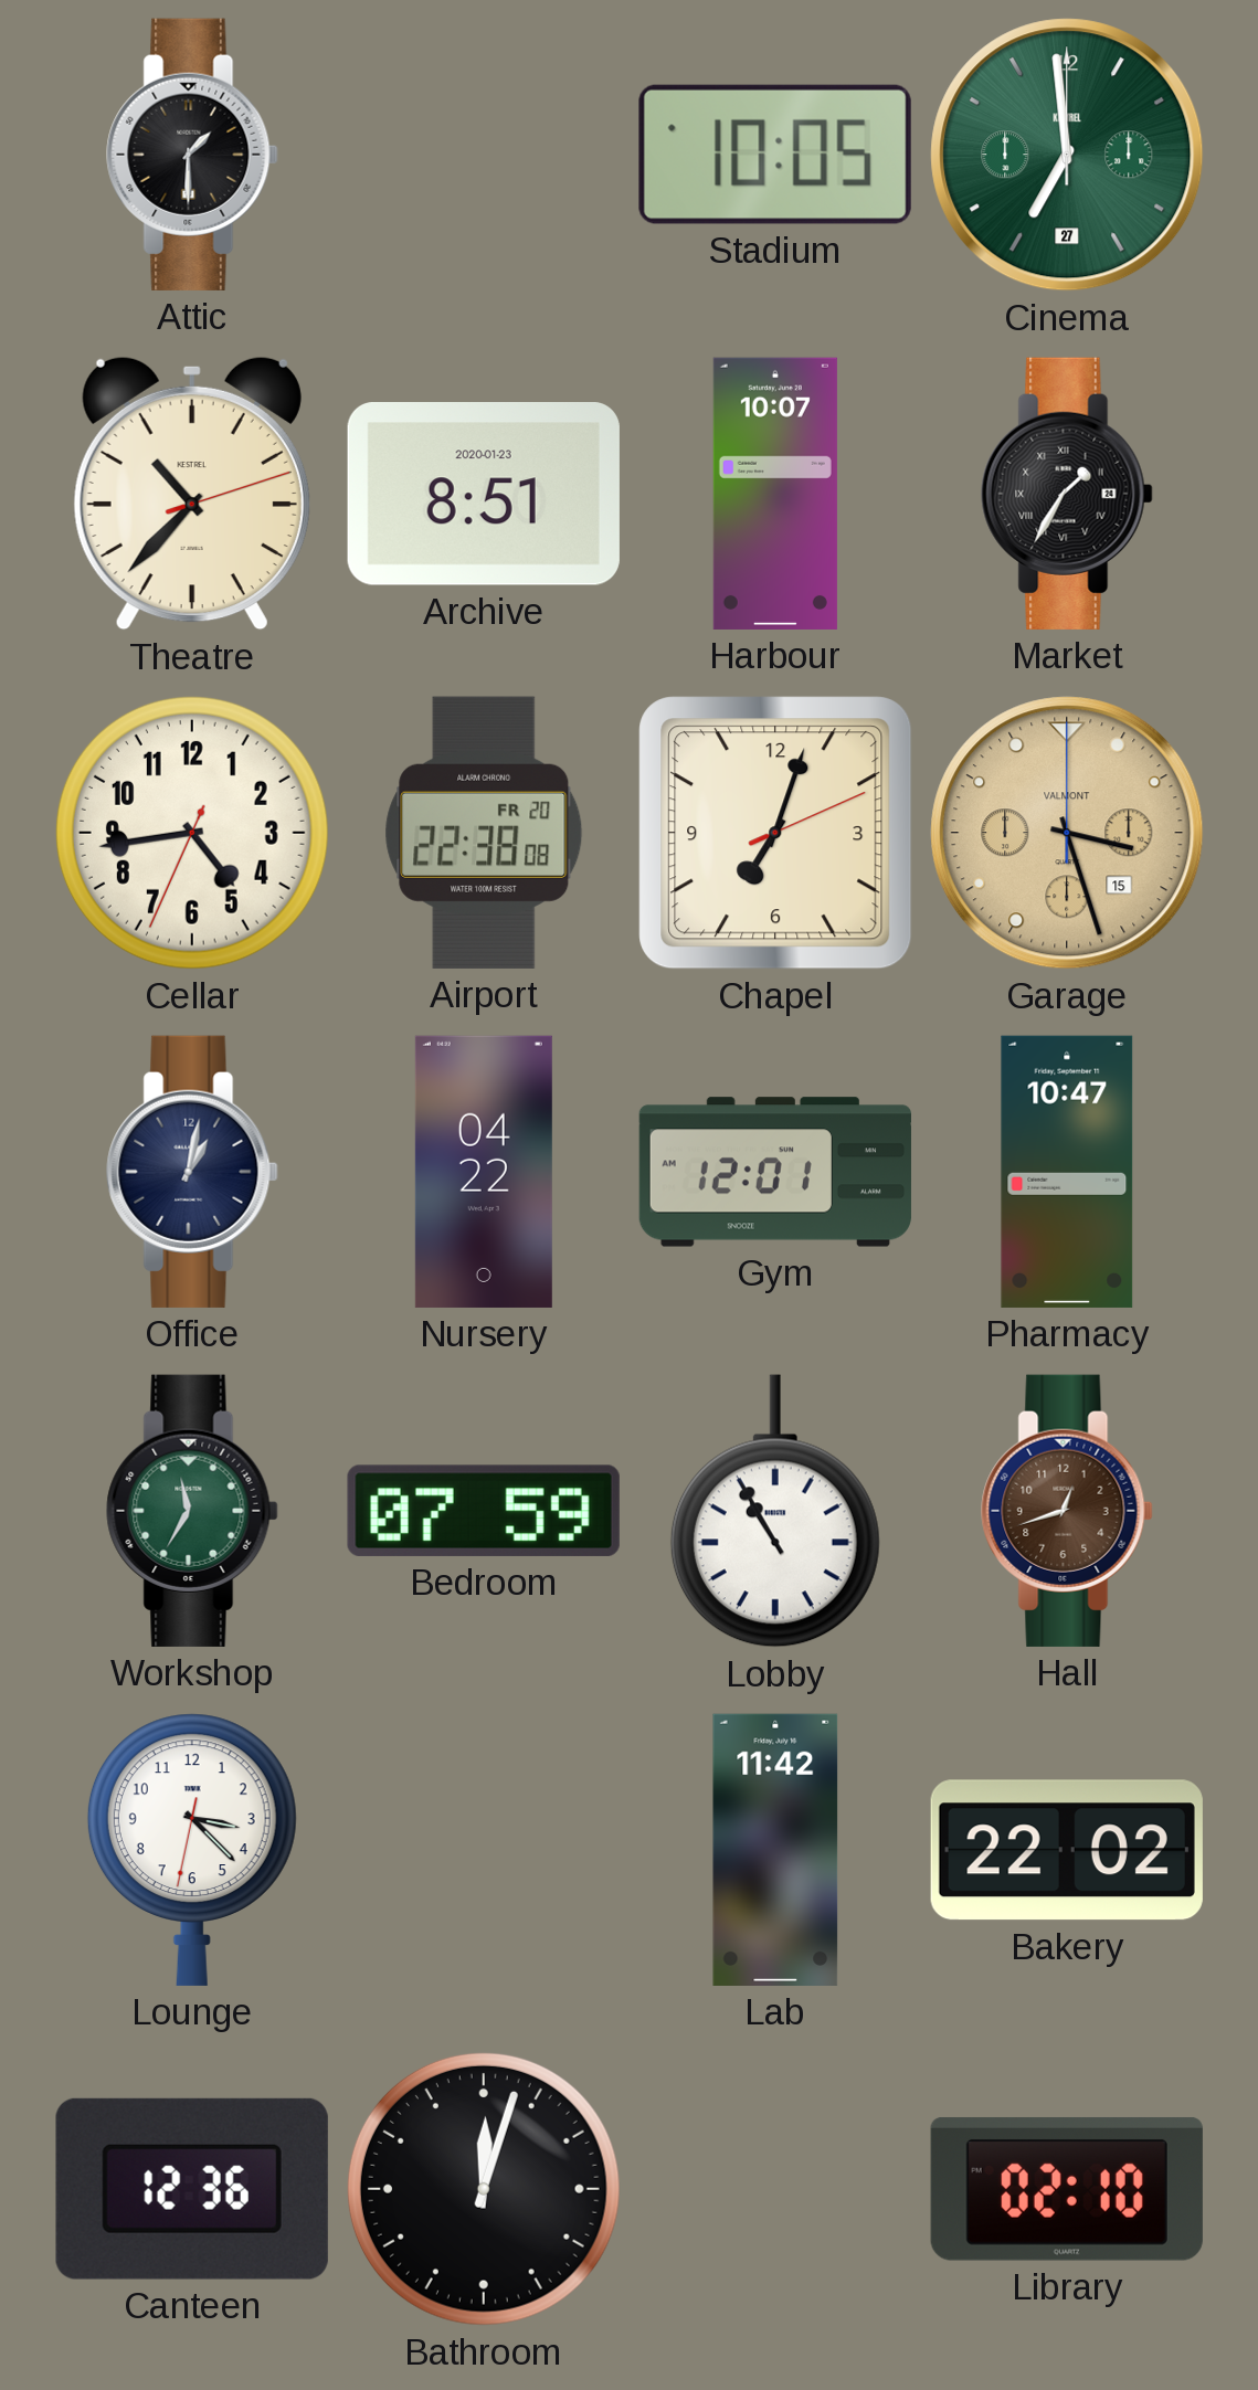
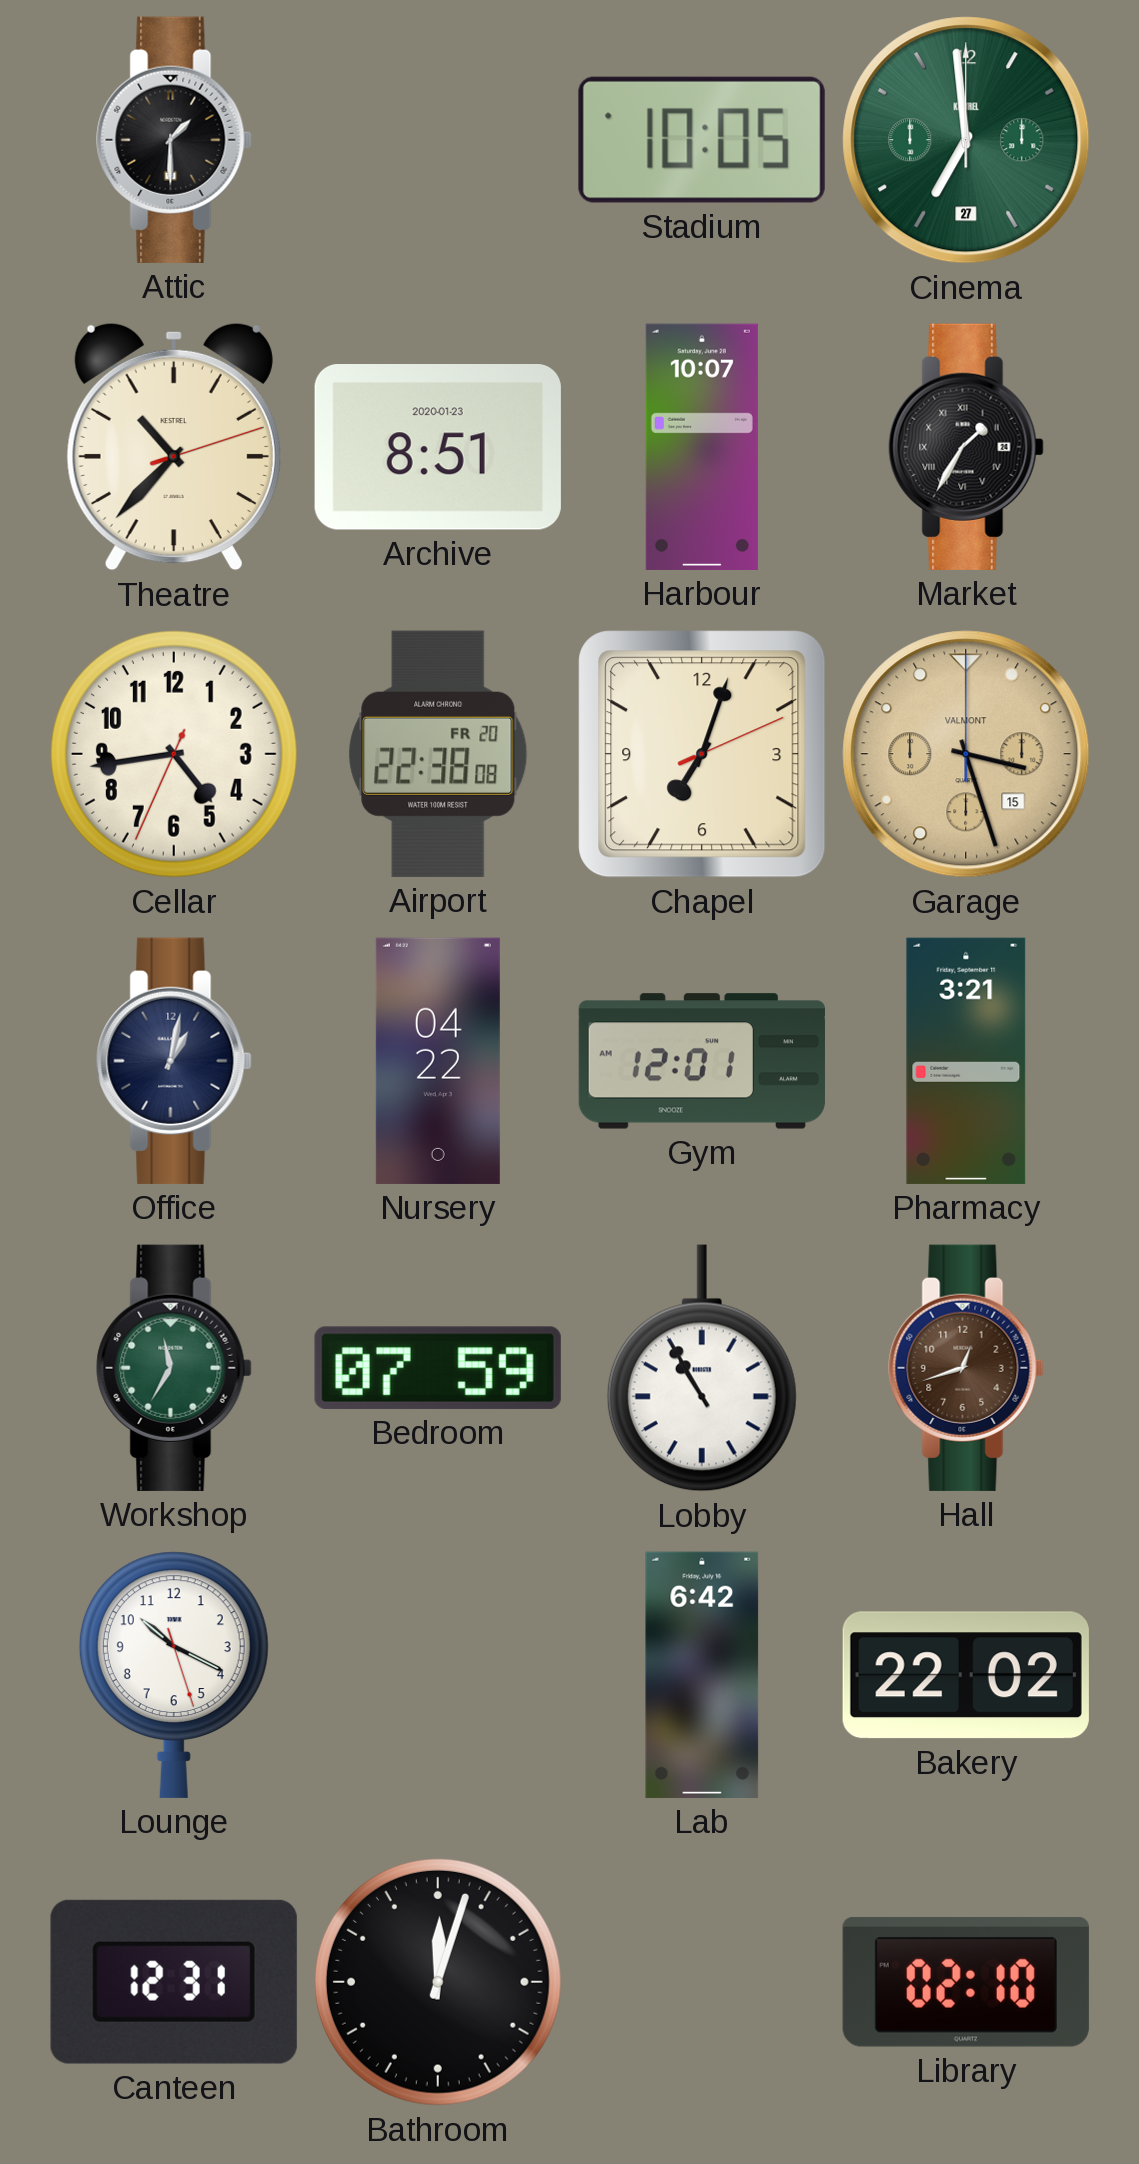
Pharmacy: 10:47 -> 3:21
Lounge: 3:22 -> 10:19
Lab: 11:42 -> 6:42
Canteen: 12:36 -> 12:31
